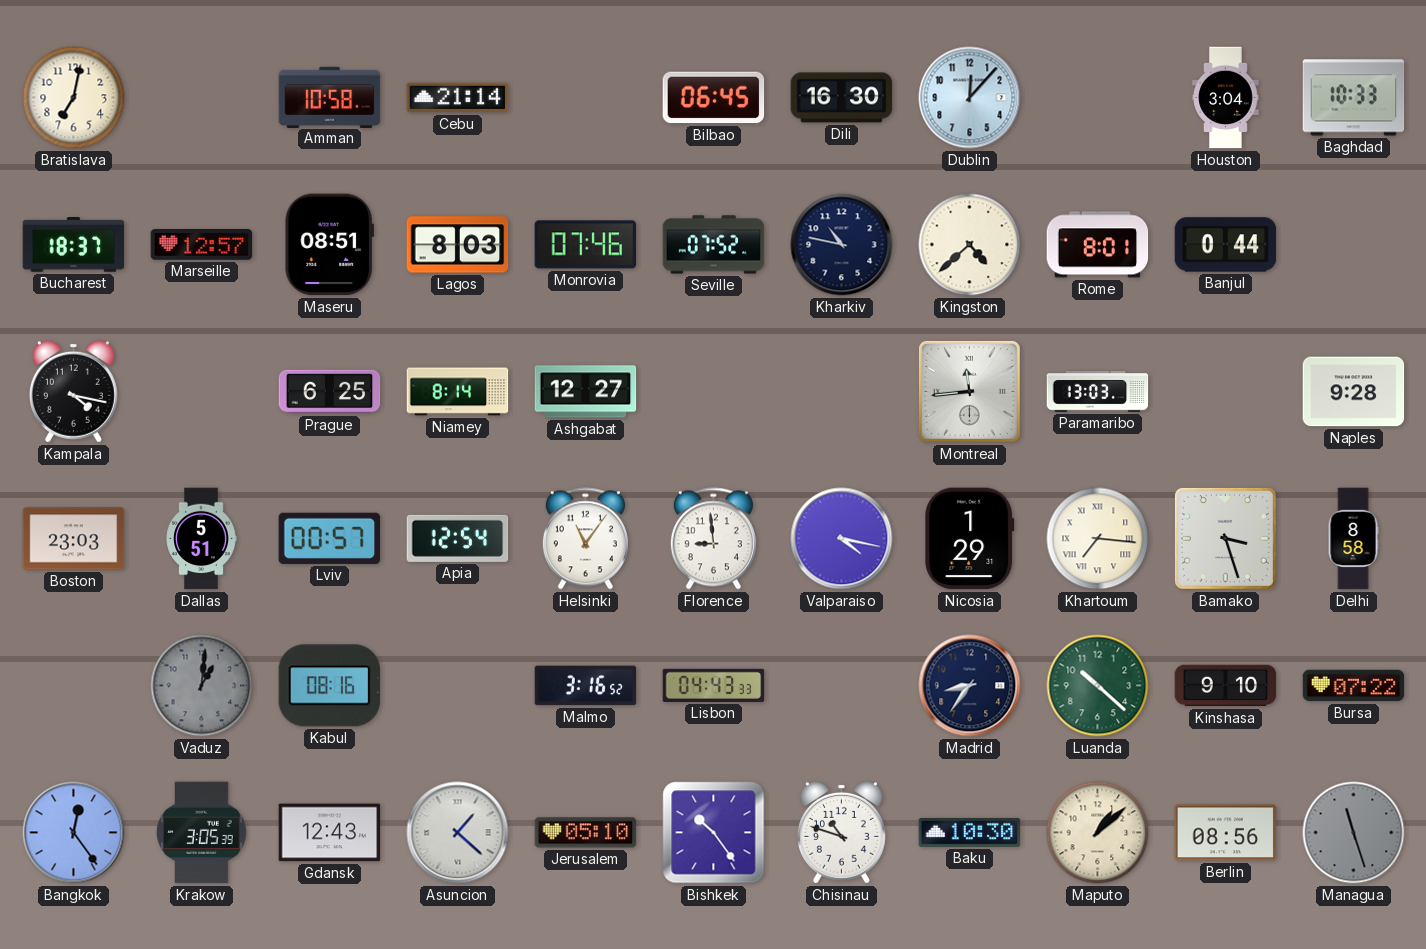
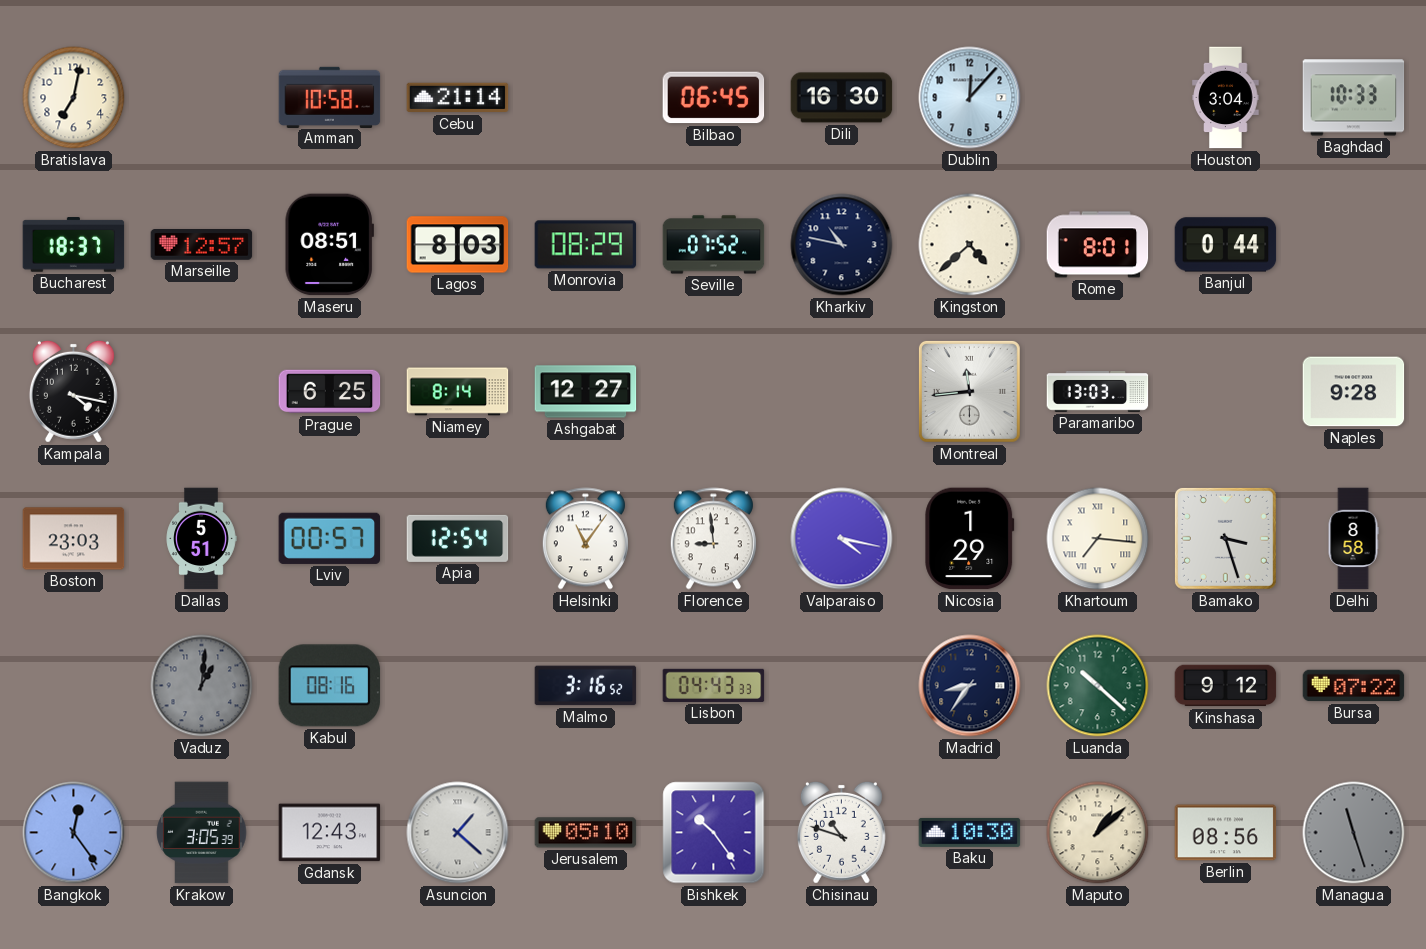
Monrovia: 07:46 -> 08:29
Kinshasa: 9:10 -> 9:12
